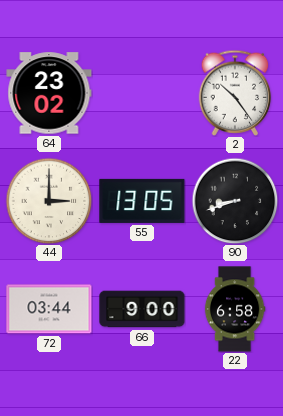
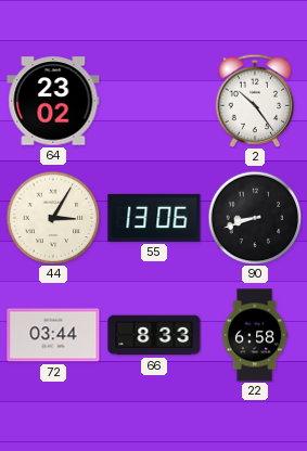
44: 3:00 -> 3:05
55: 13:05 -> 13:06
66: 9:00 -> 8:33
